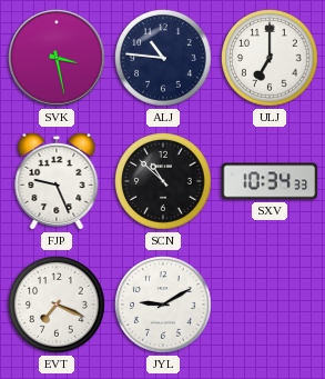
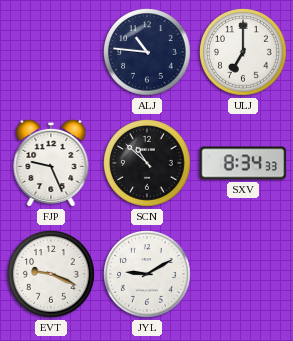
SVK: 3:28 -> none
SXV: 10:34 -> 8:34
EVT: 7:19 -> 9:19
